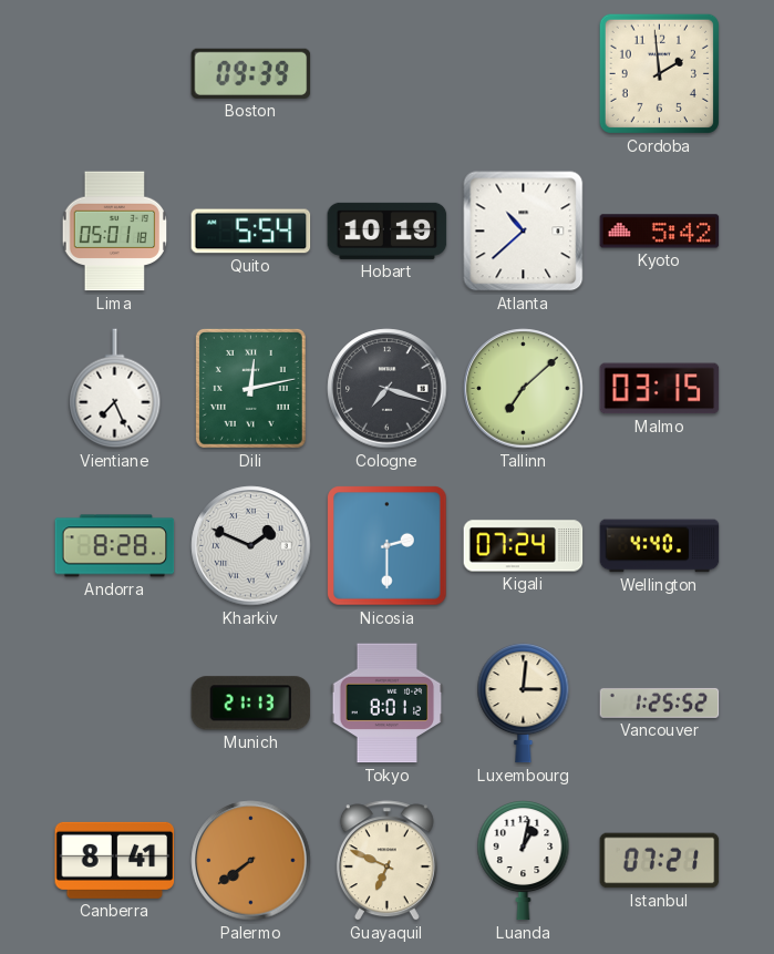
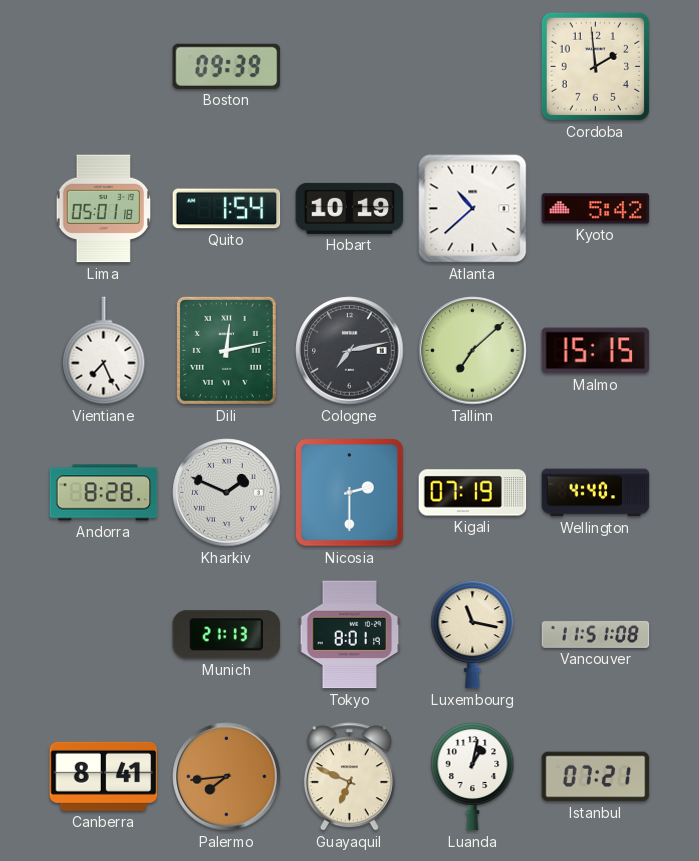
Quito: 5:54 -> 1:54
Cologne: 7:18 -> 7:13
Malmo: 03:15 -> 15:15
Kigali: 07:24 -> 07:19
Tokyo: 8:01:12 -> 8:01:19
Luxembourg: 3:01 -> 11:17
Vancouver: 1:25 -> 11:51
Palermo: 7:39 -> 7:44
